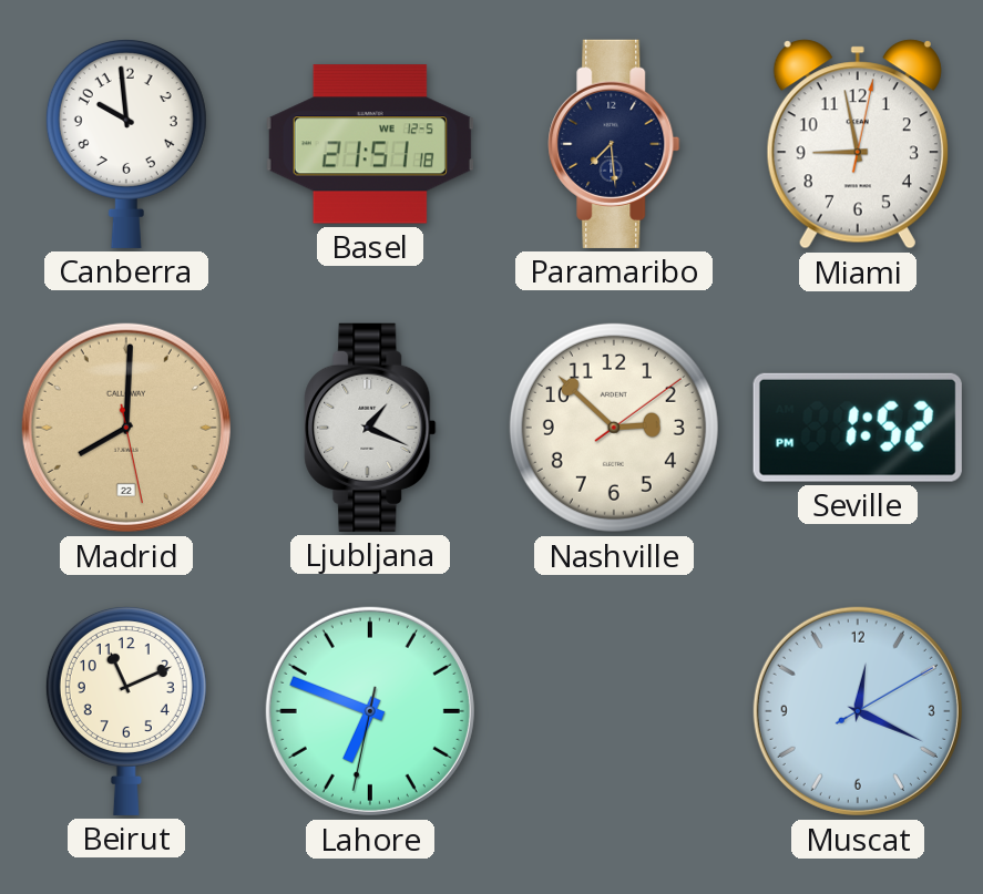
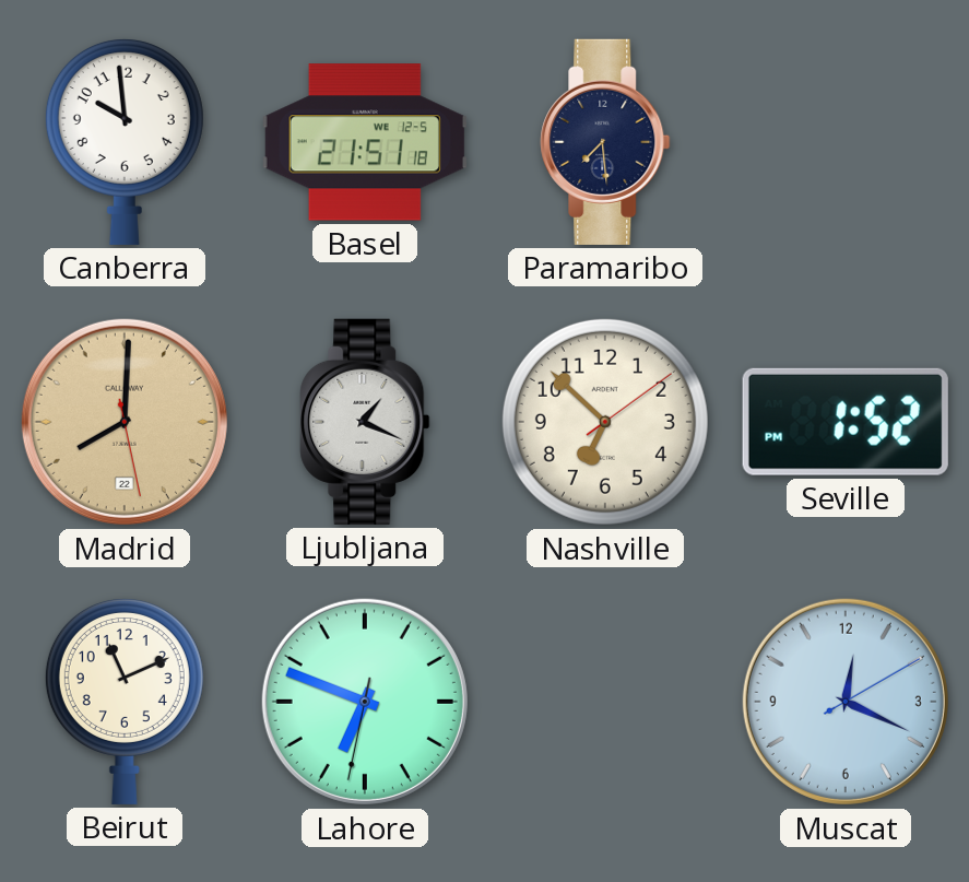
Miami: 8:58 -> none
Nashville: 2:52 -> 6:52
